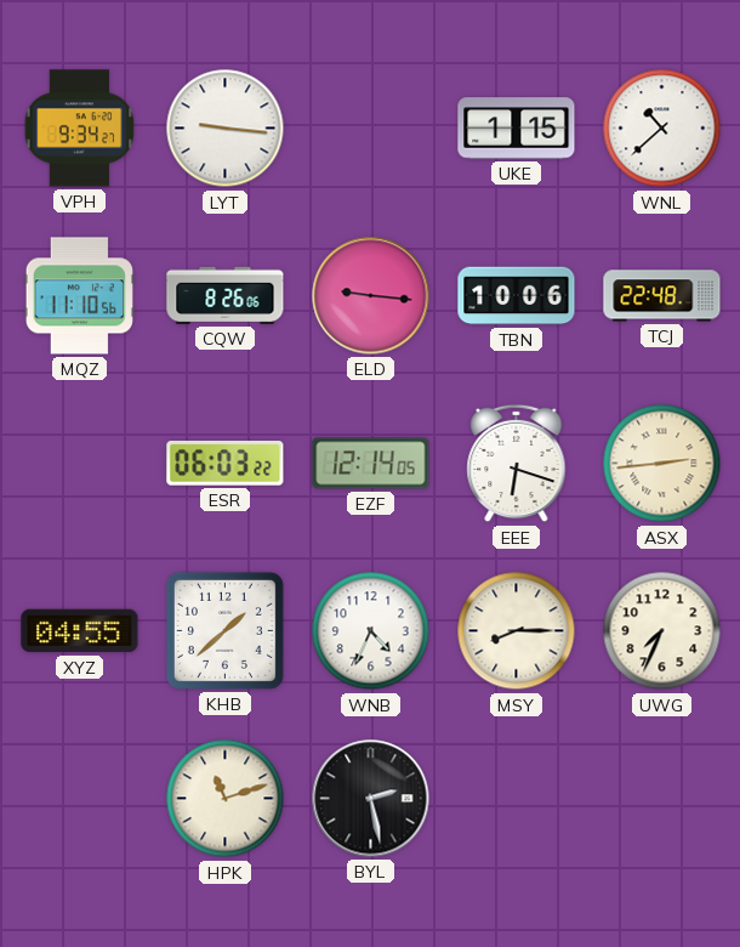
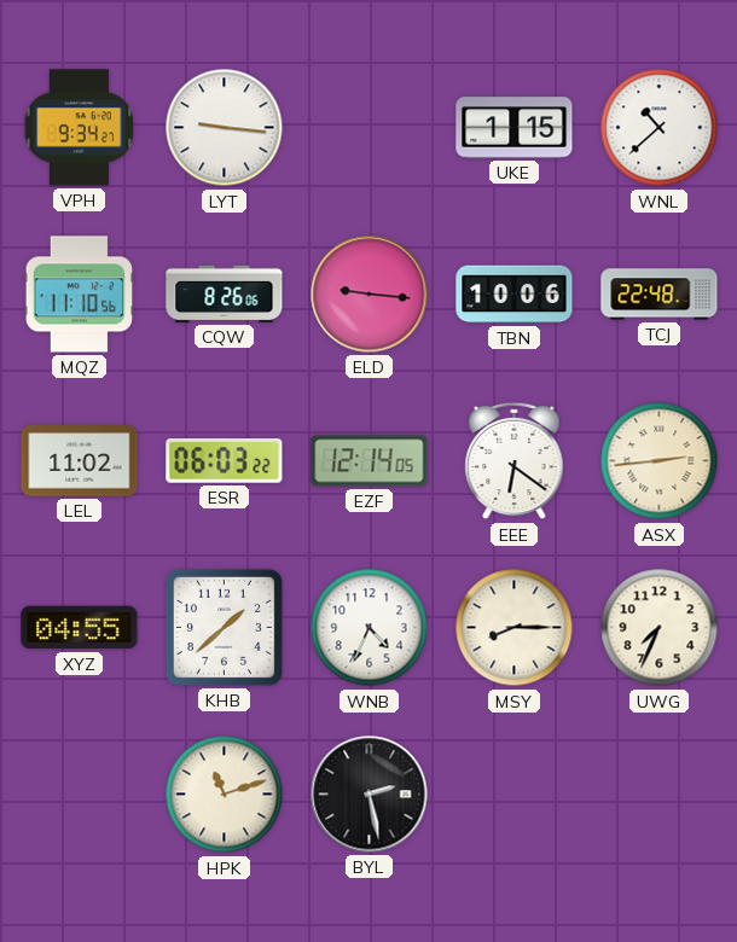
LEL: none -> 11:02
EEE: 6:18 -> 6:21
